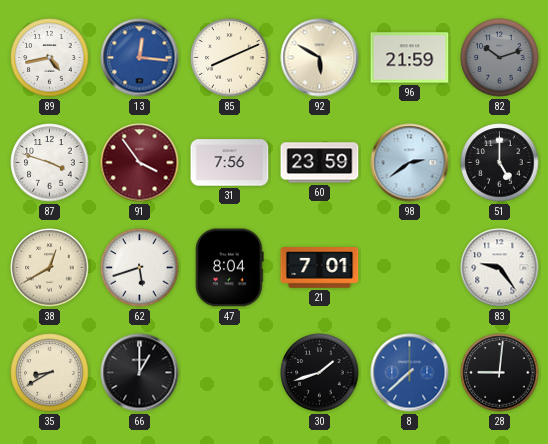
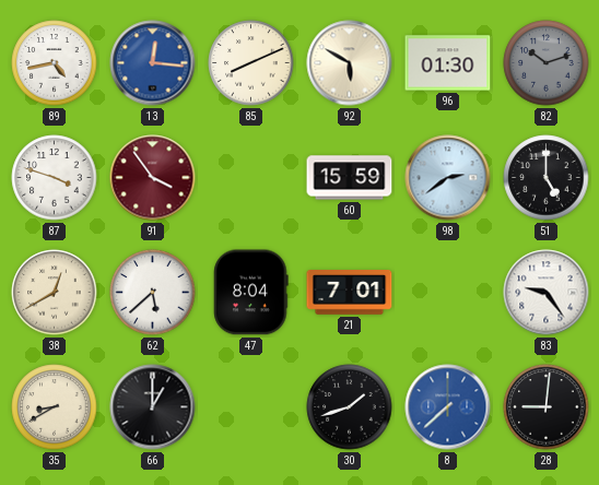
96: 21:59 -> 01:30
31: 7:56 -> none
60: 23:59 -> 15:59
62: 5:42 -> 5:38
